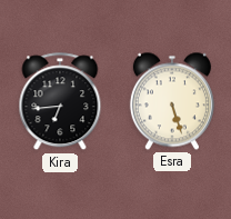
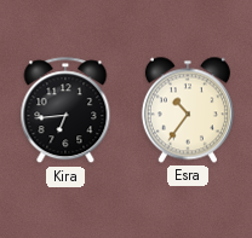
Esra: 5:27 -> 10:36
